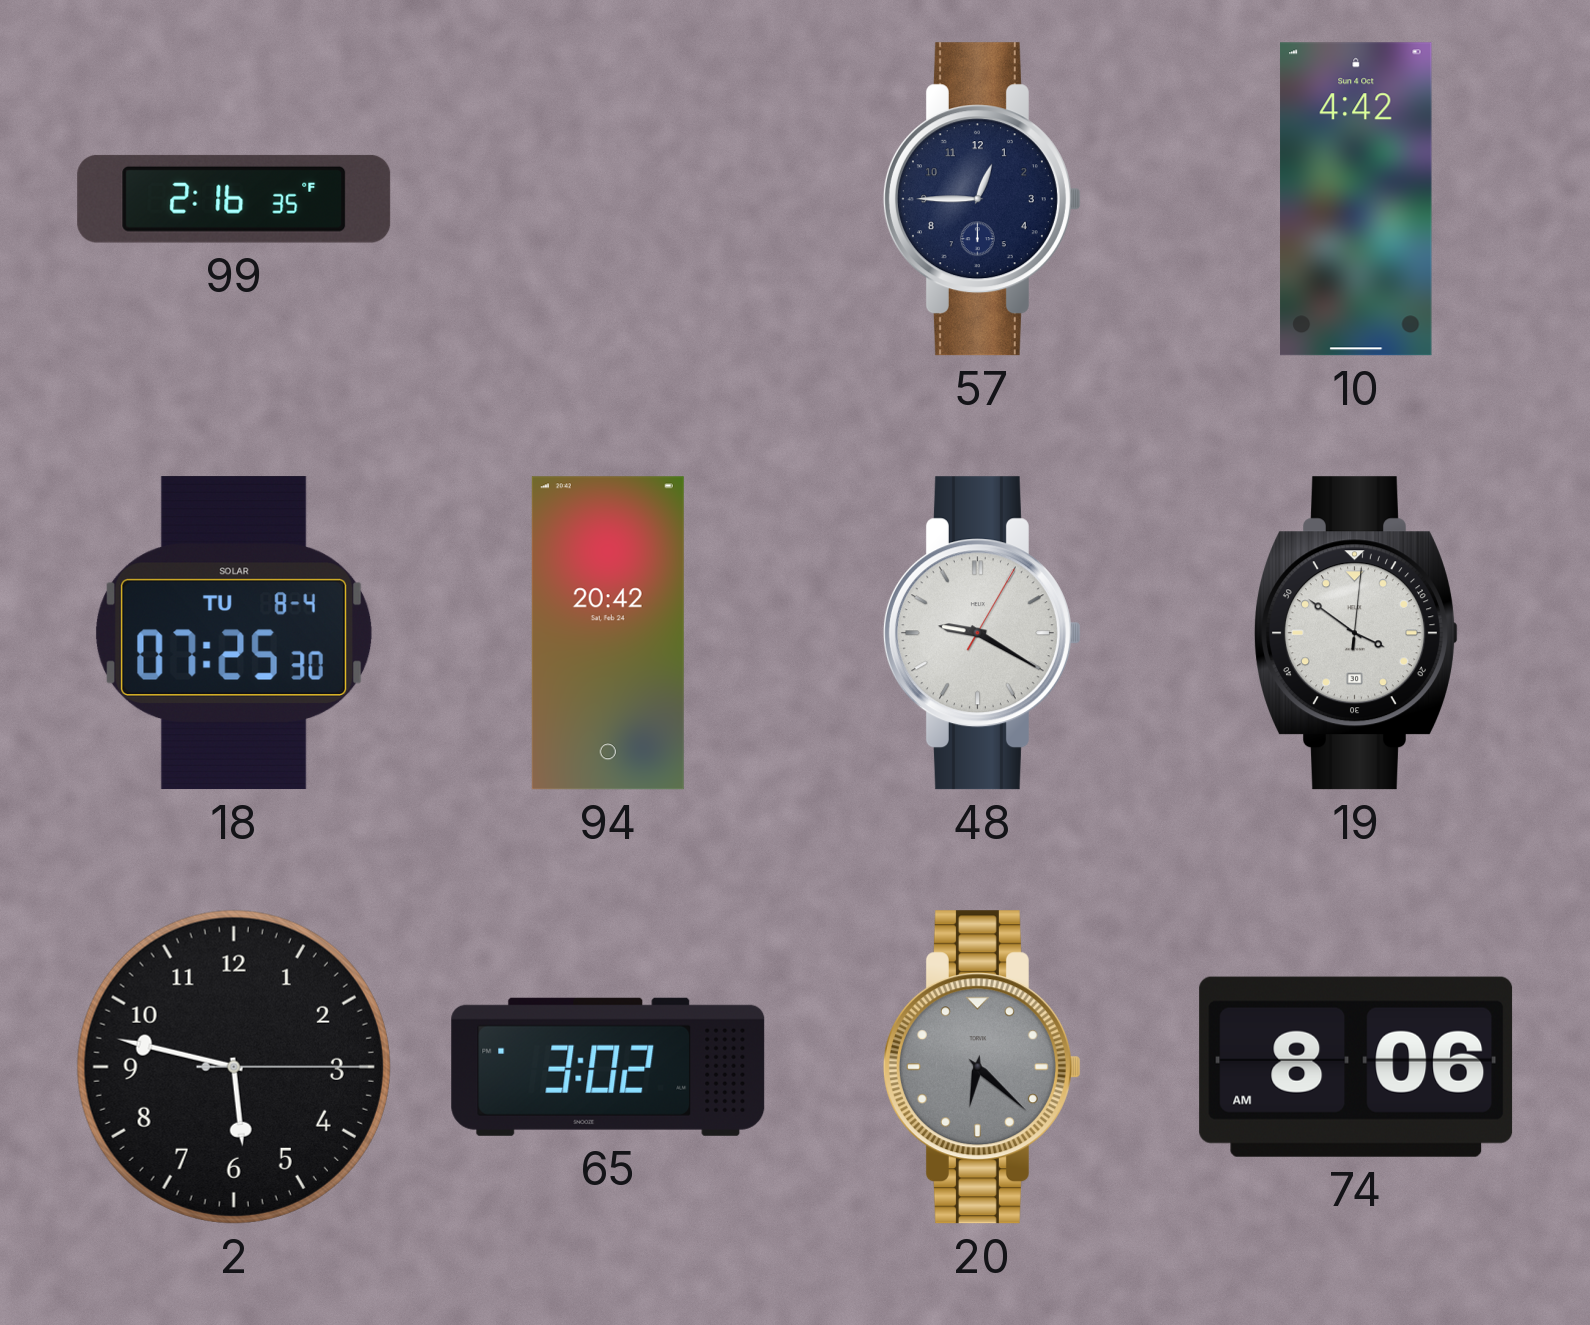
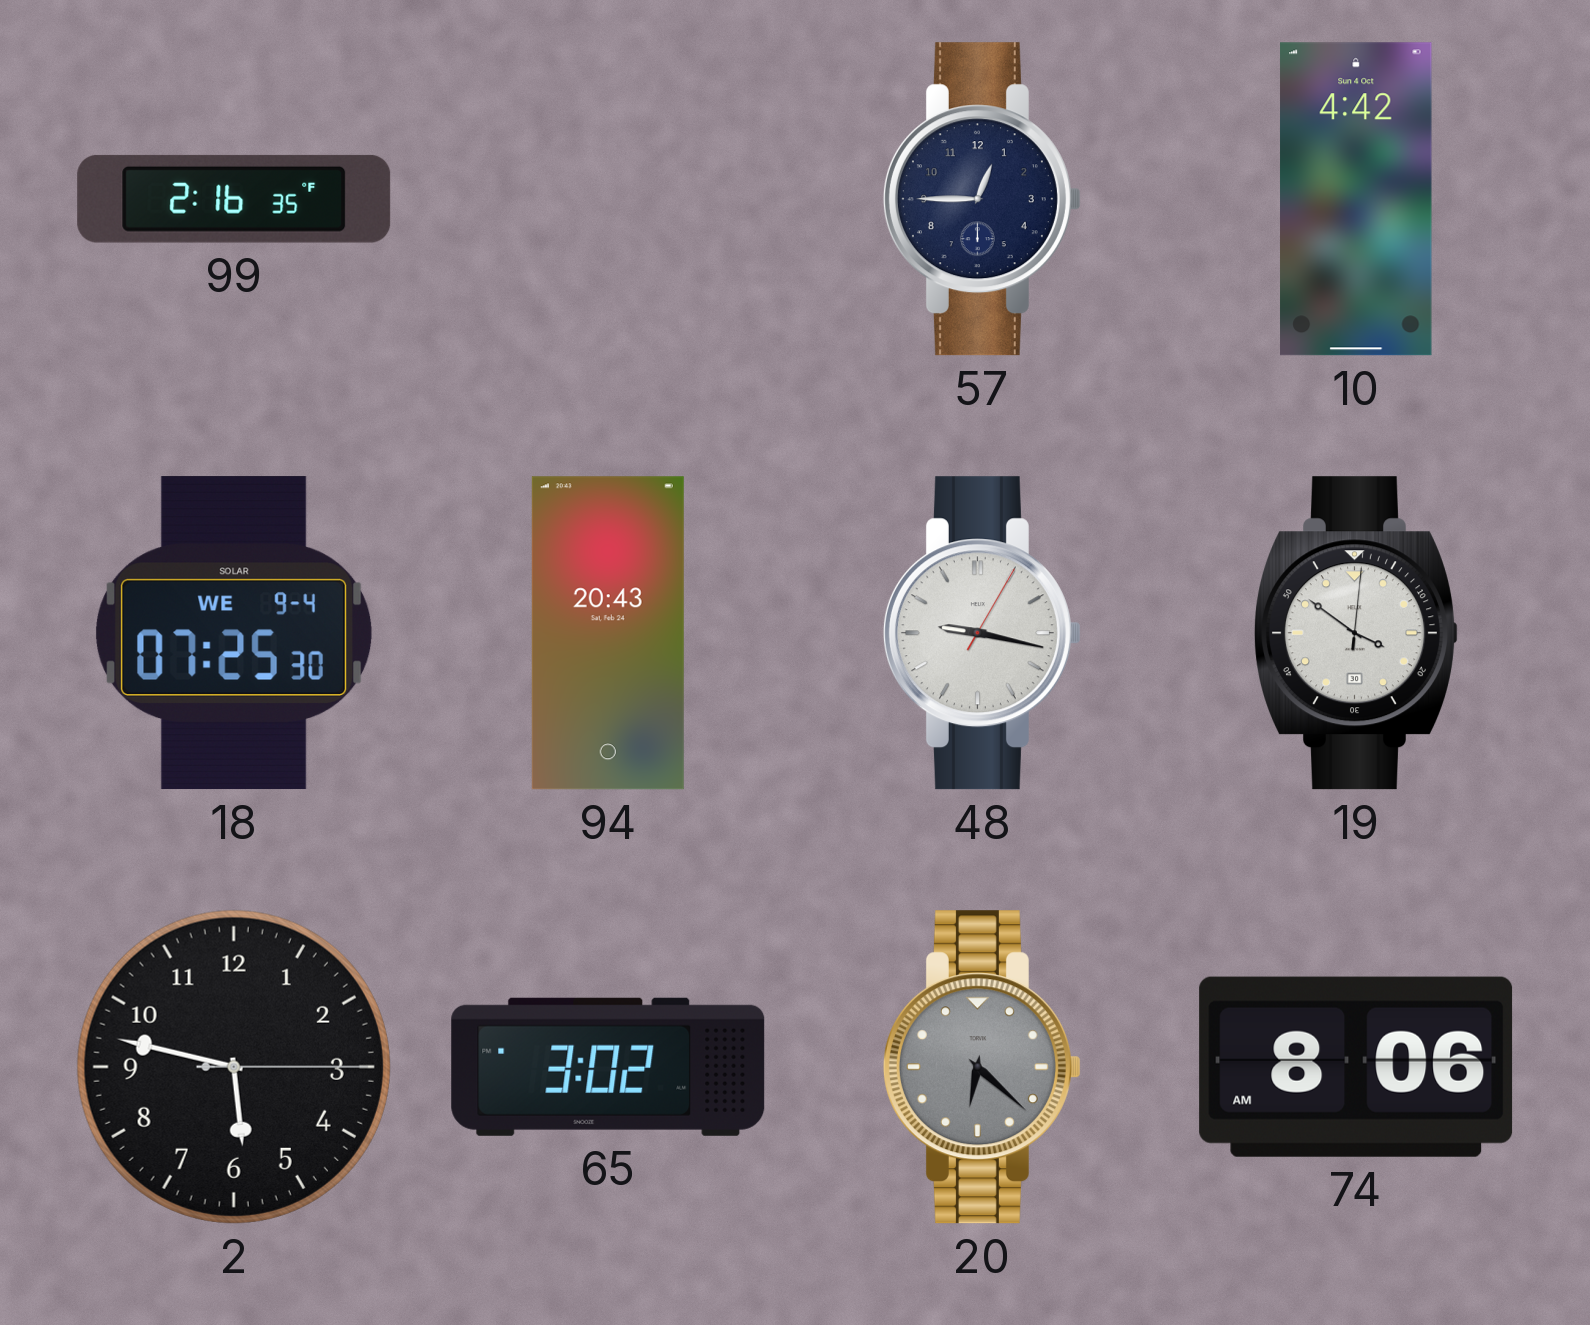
18 date: TU 8-4 -> WE 9-4
94: 20:42 -> 20:43
48: 9:20 -> 9:17
